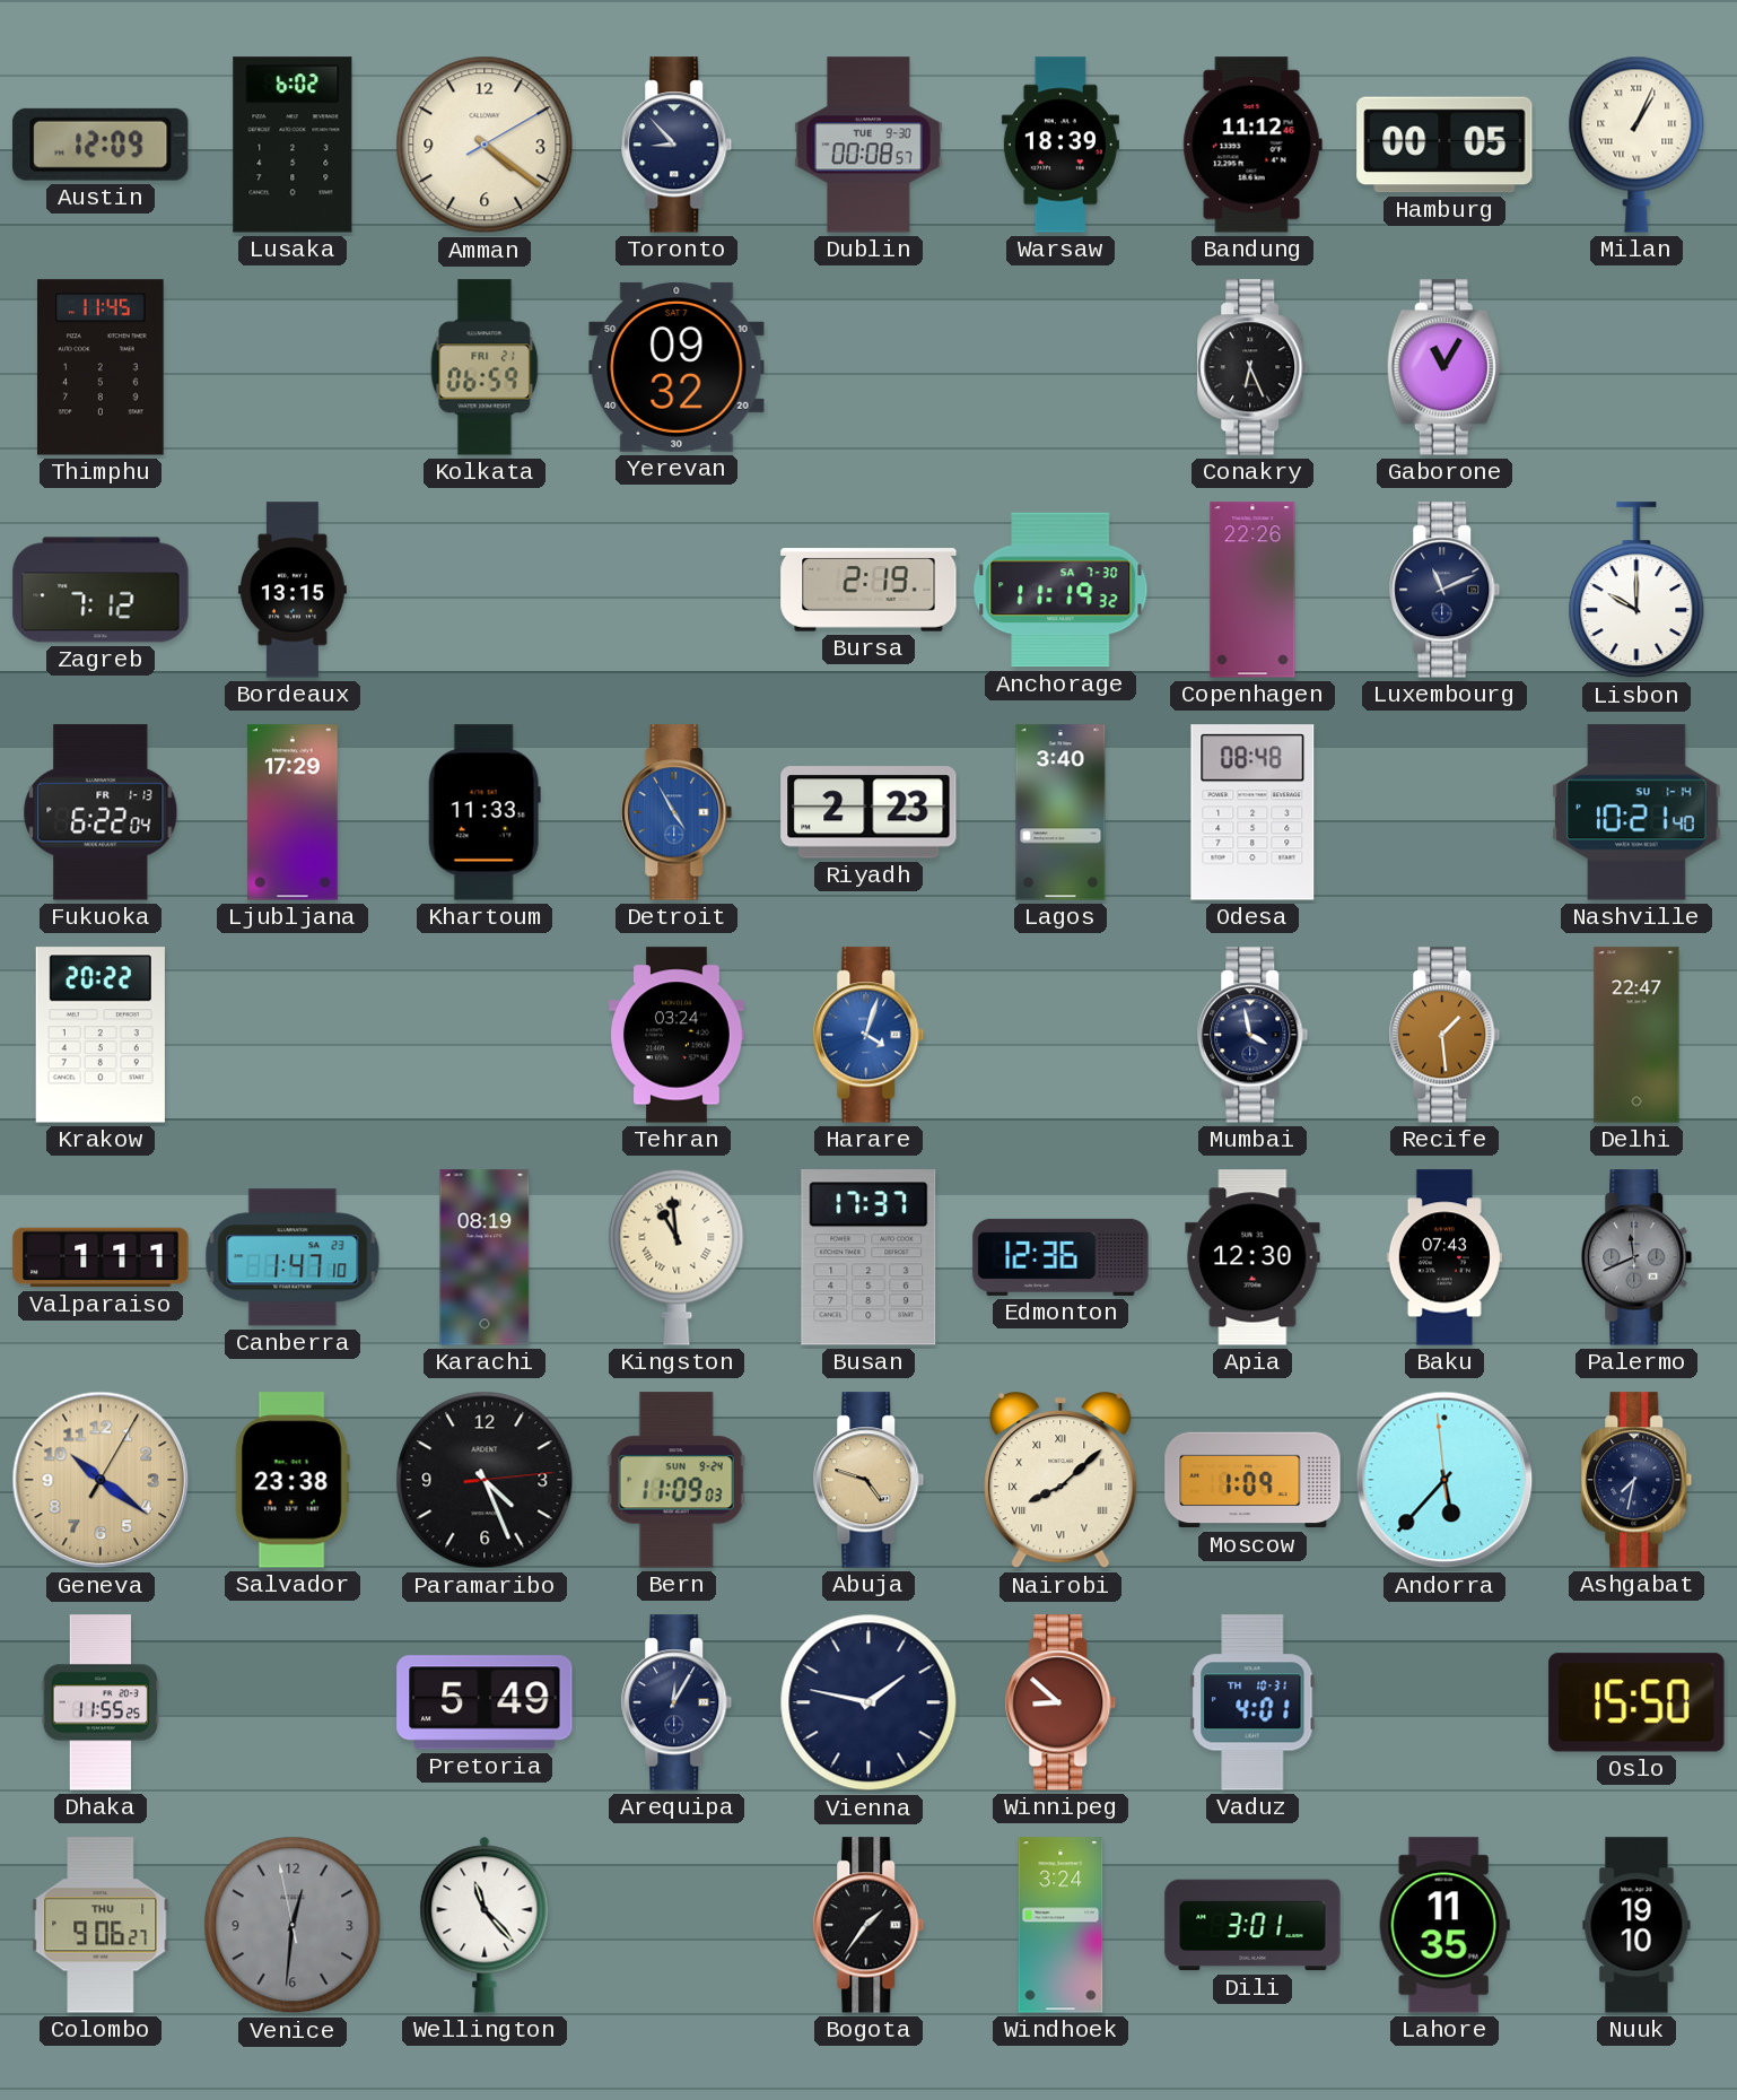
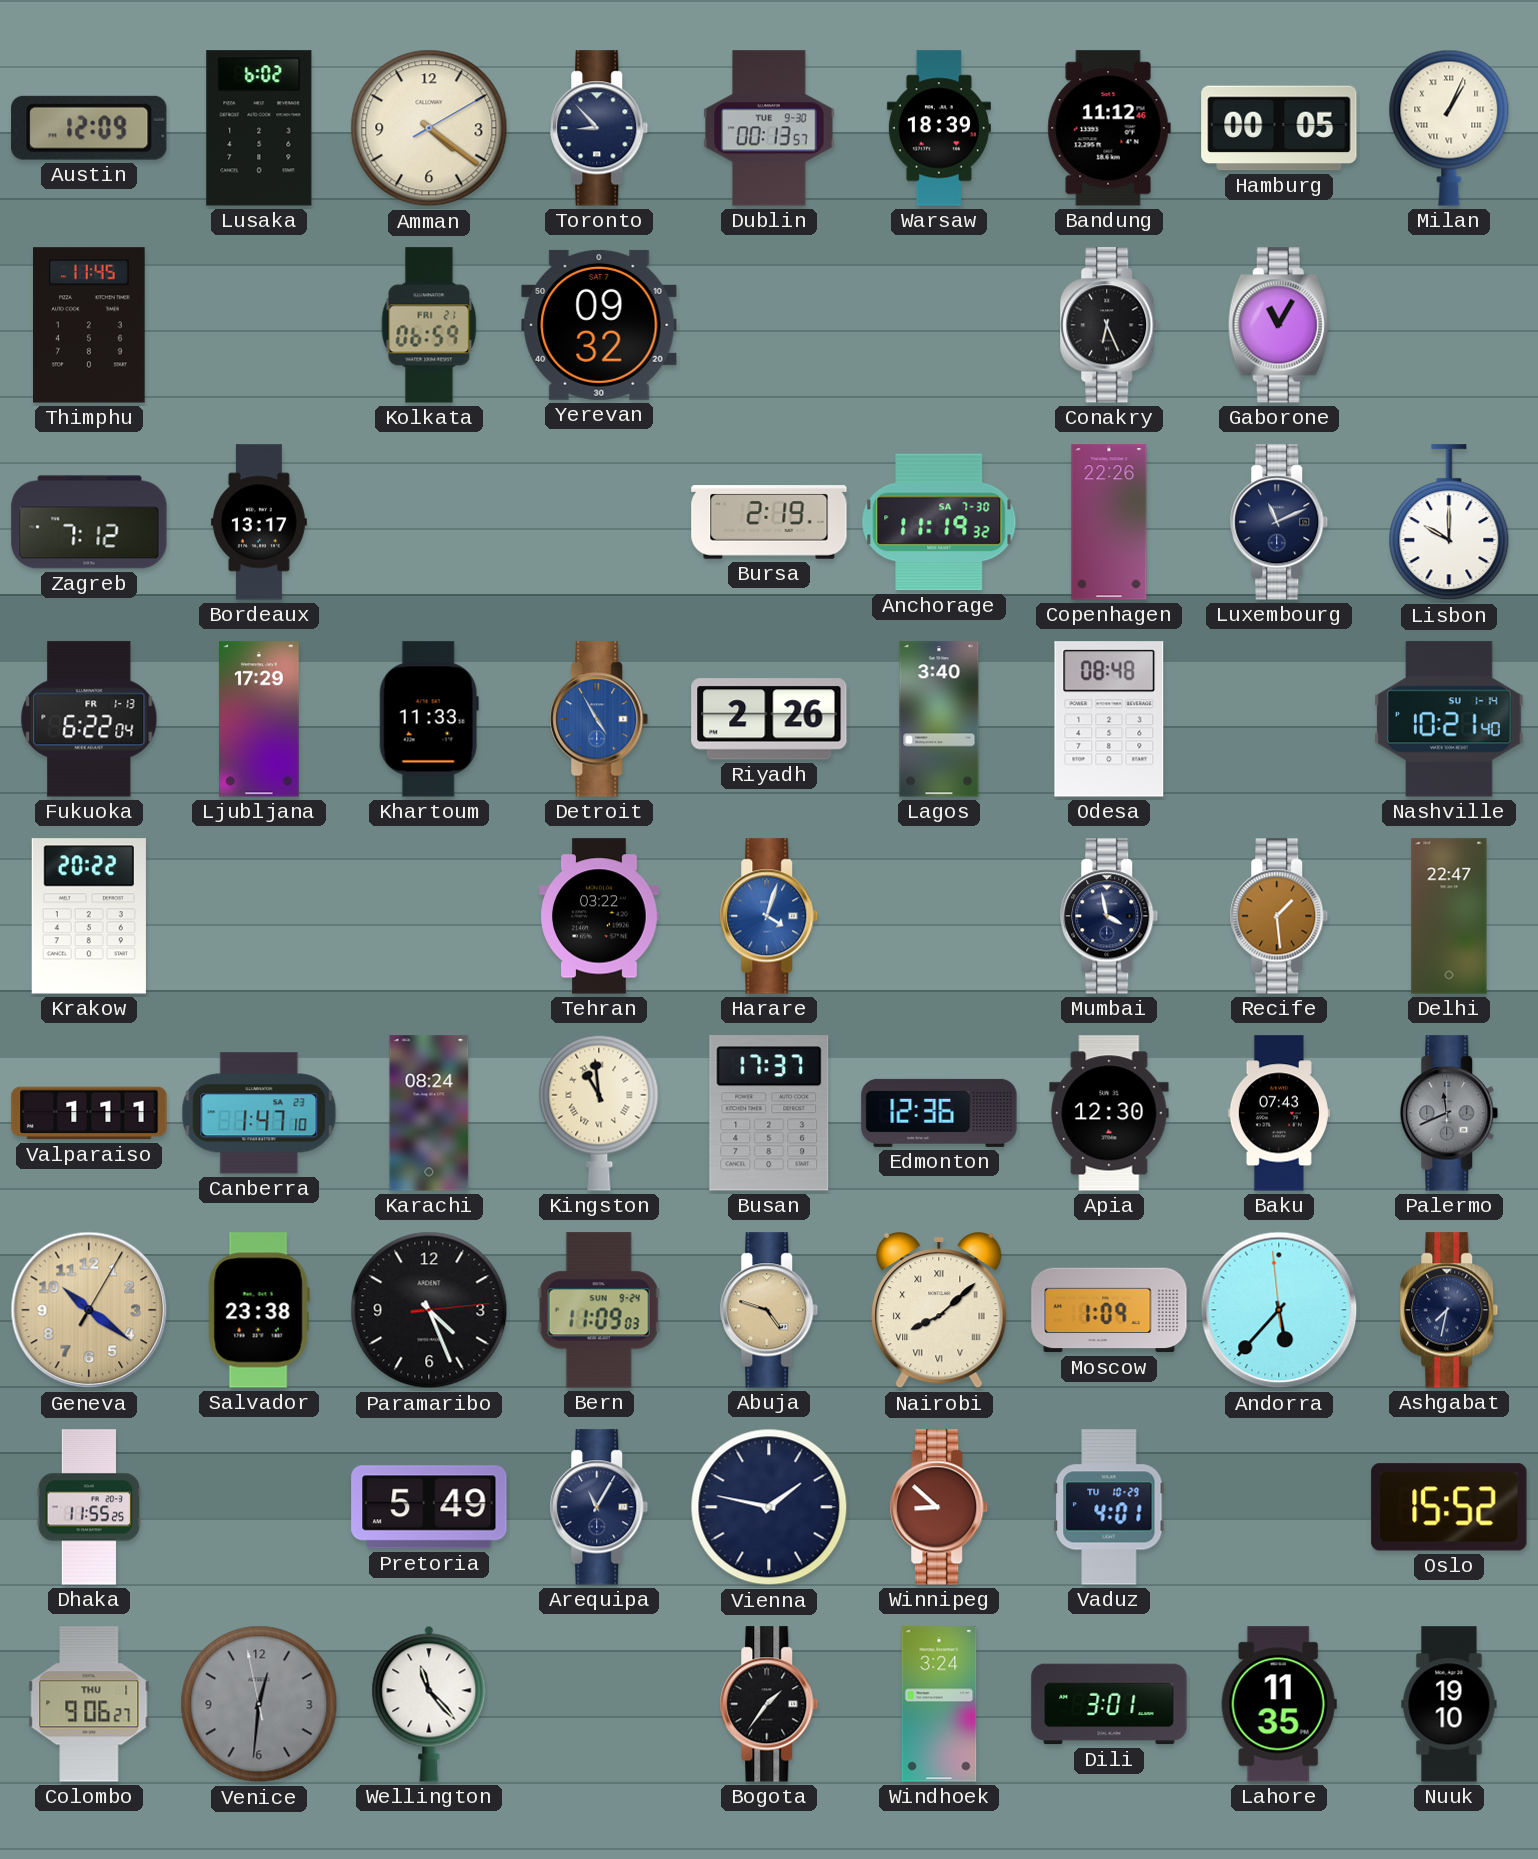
Dublin: 00:08 -> 00:13
Bordeaux: 13:15 -> 13:17
Riyadh: 2:23 -> 2:26
Tehran: 03:24 -> 03:22
Karachi: 08:19 -> 08:24
Arequipa: 12:05 -> 11:05
Vaduz date: TH 10-31 -> TU 10-29
Oslo: 15:50 -> 15:52
